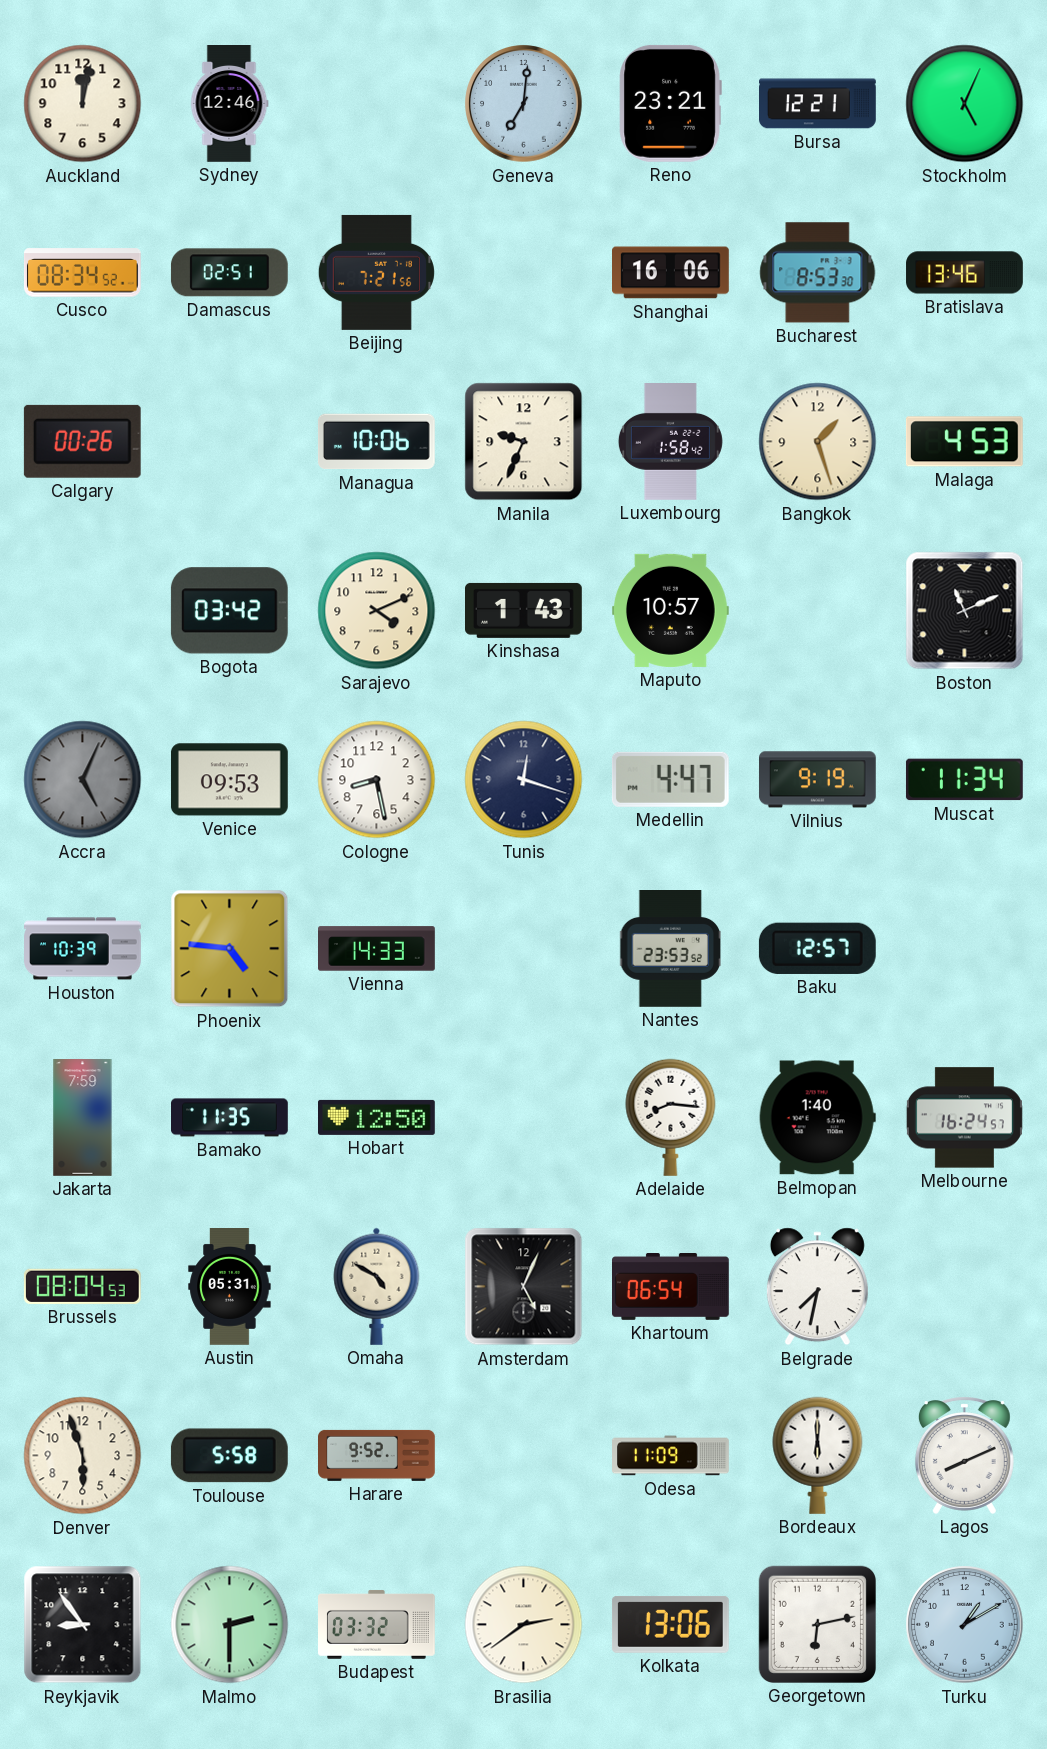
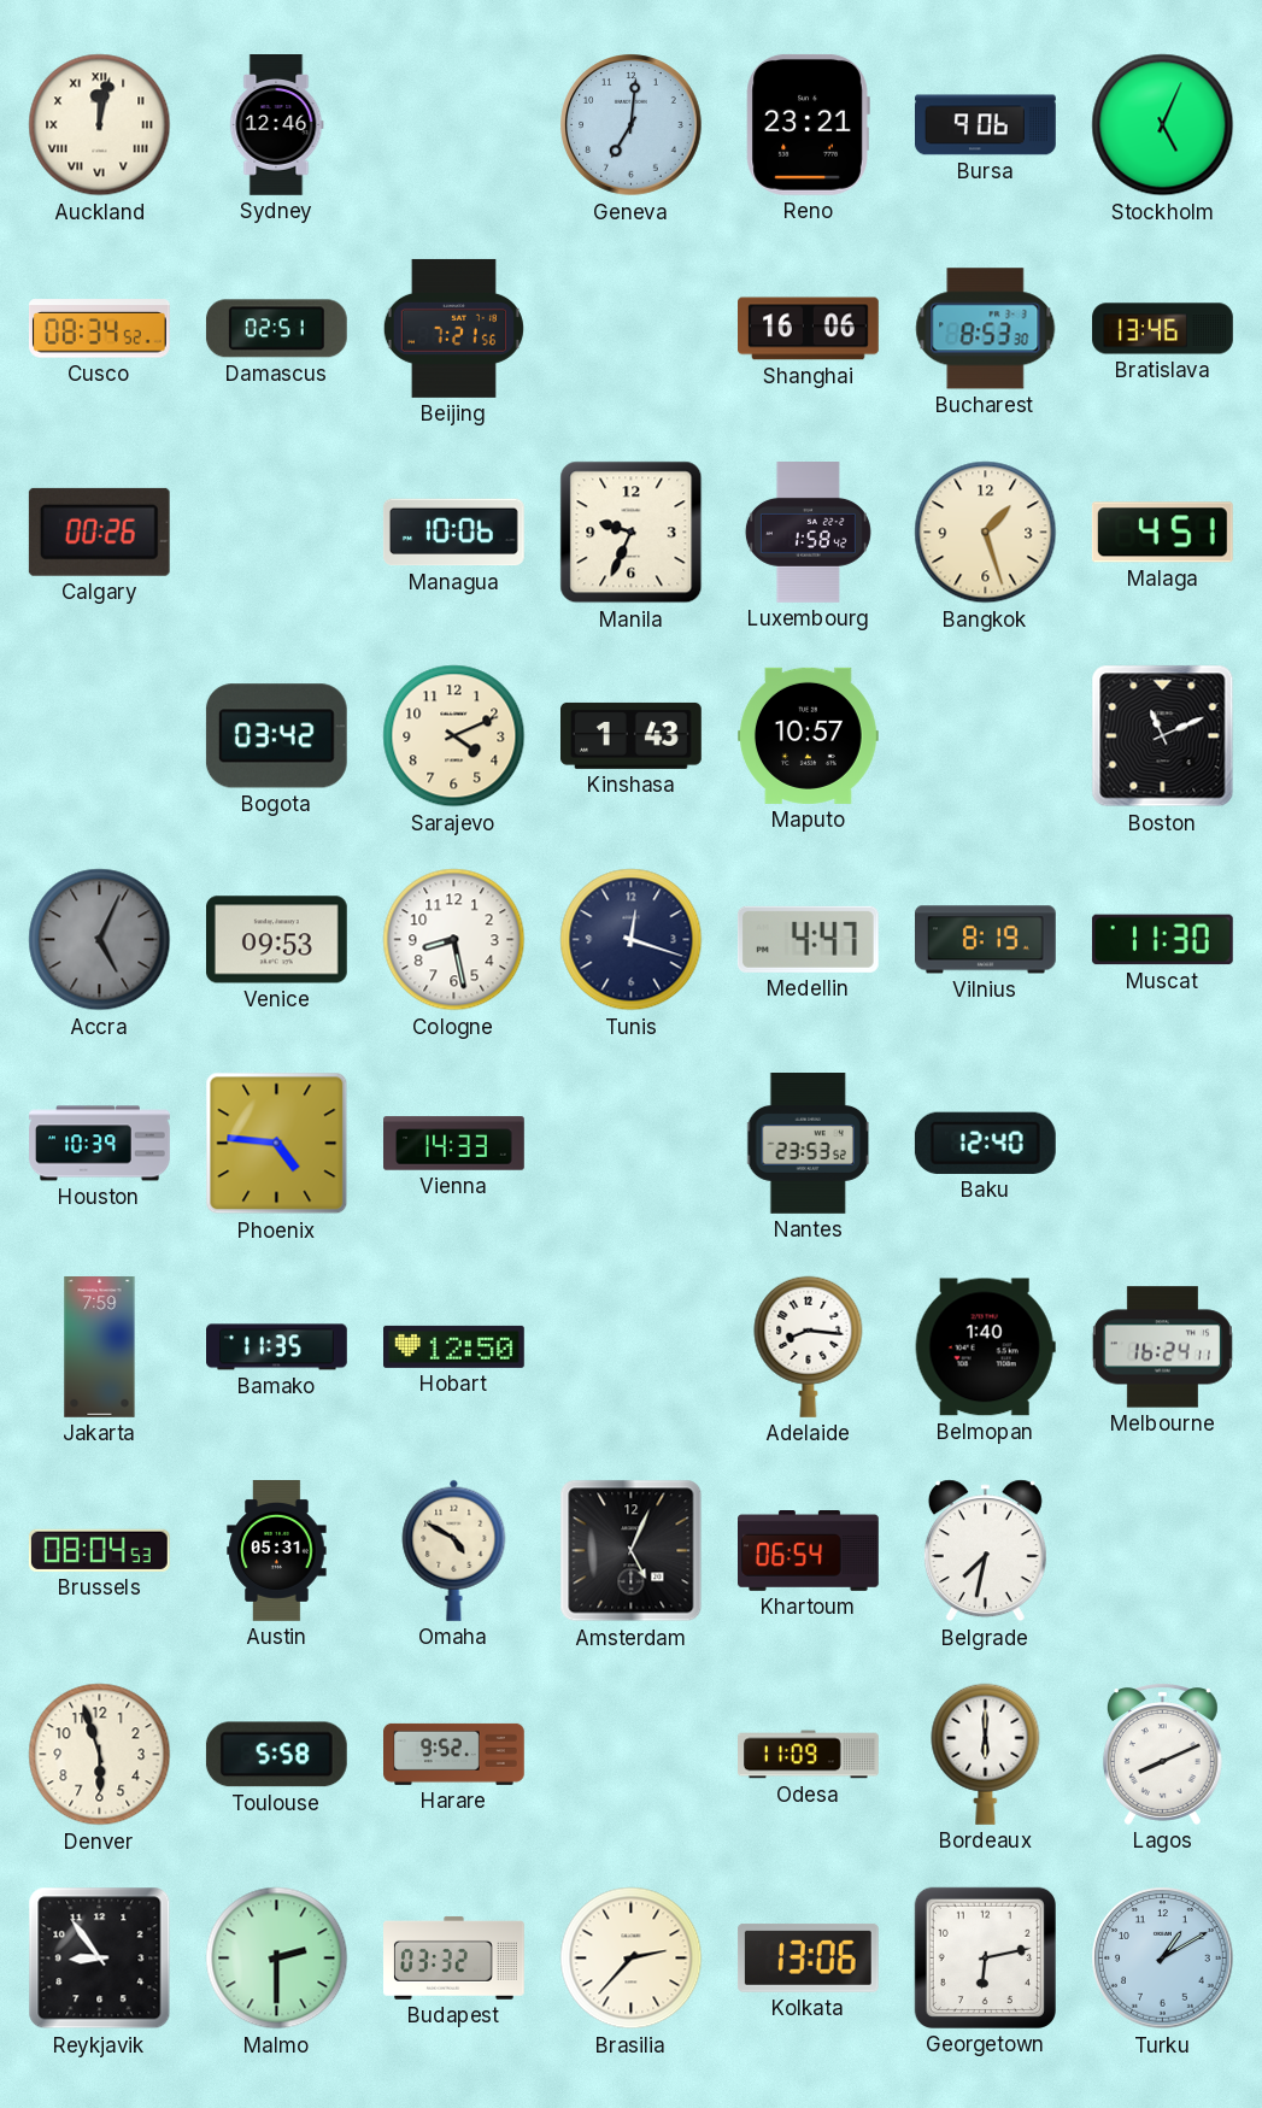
Auckland numerals: Arabic -> Roman
Bursa: 12:21 -> 9:06
Malaga: 4:53 -> 4:51
Vilnius: 9:19 -> 8:19
Muscat: 11:34 -> 11:30
Baku: 12:57 -> 12:40
Melbourne: 16:24:57 -> 16:24:11
Brasilia: 2:39 -> 2:37
